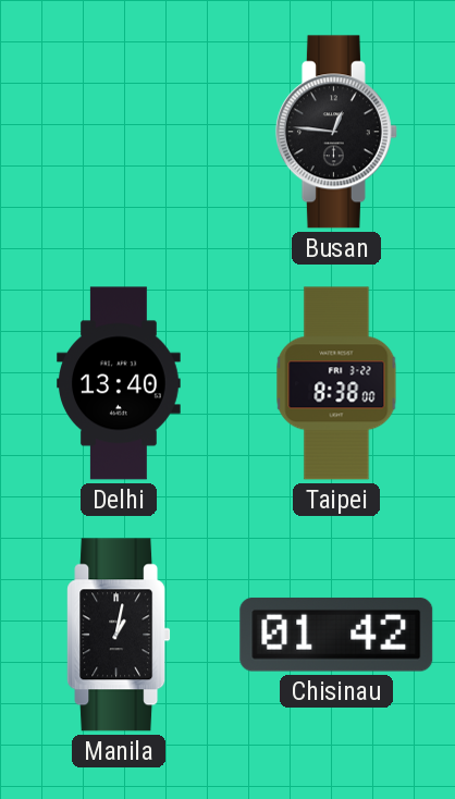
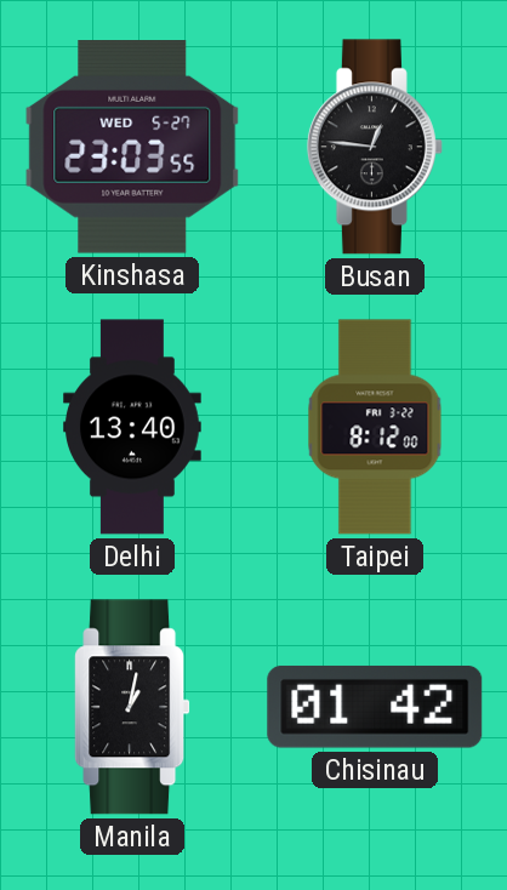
Kinshasa: none -> 23:03
Taipei: 8:38 -> 8:12
